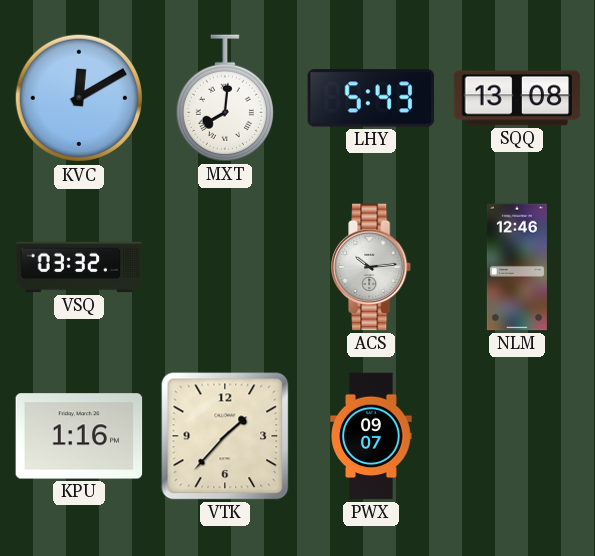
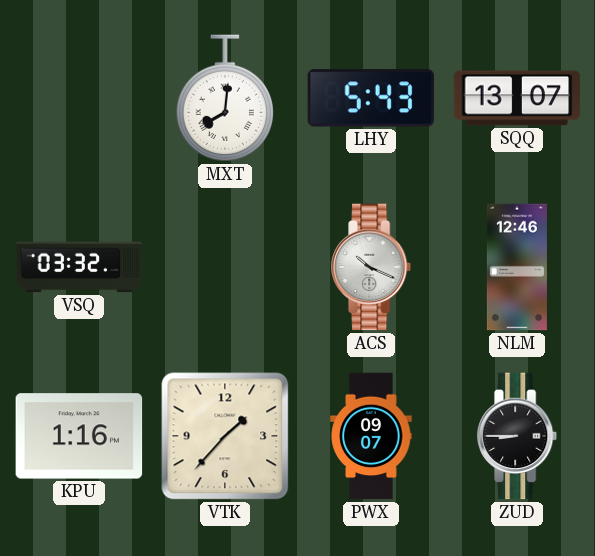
KVC: 12:10 -> none
SQQ: 13:08 -> 13:07
ACS: 10:14 -> 10:19
ZUD: none -> 8:45
